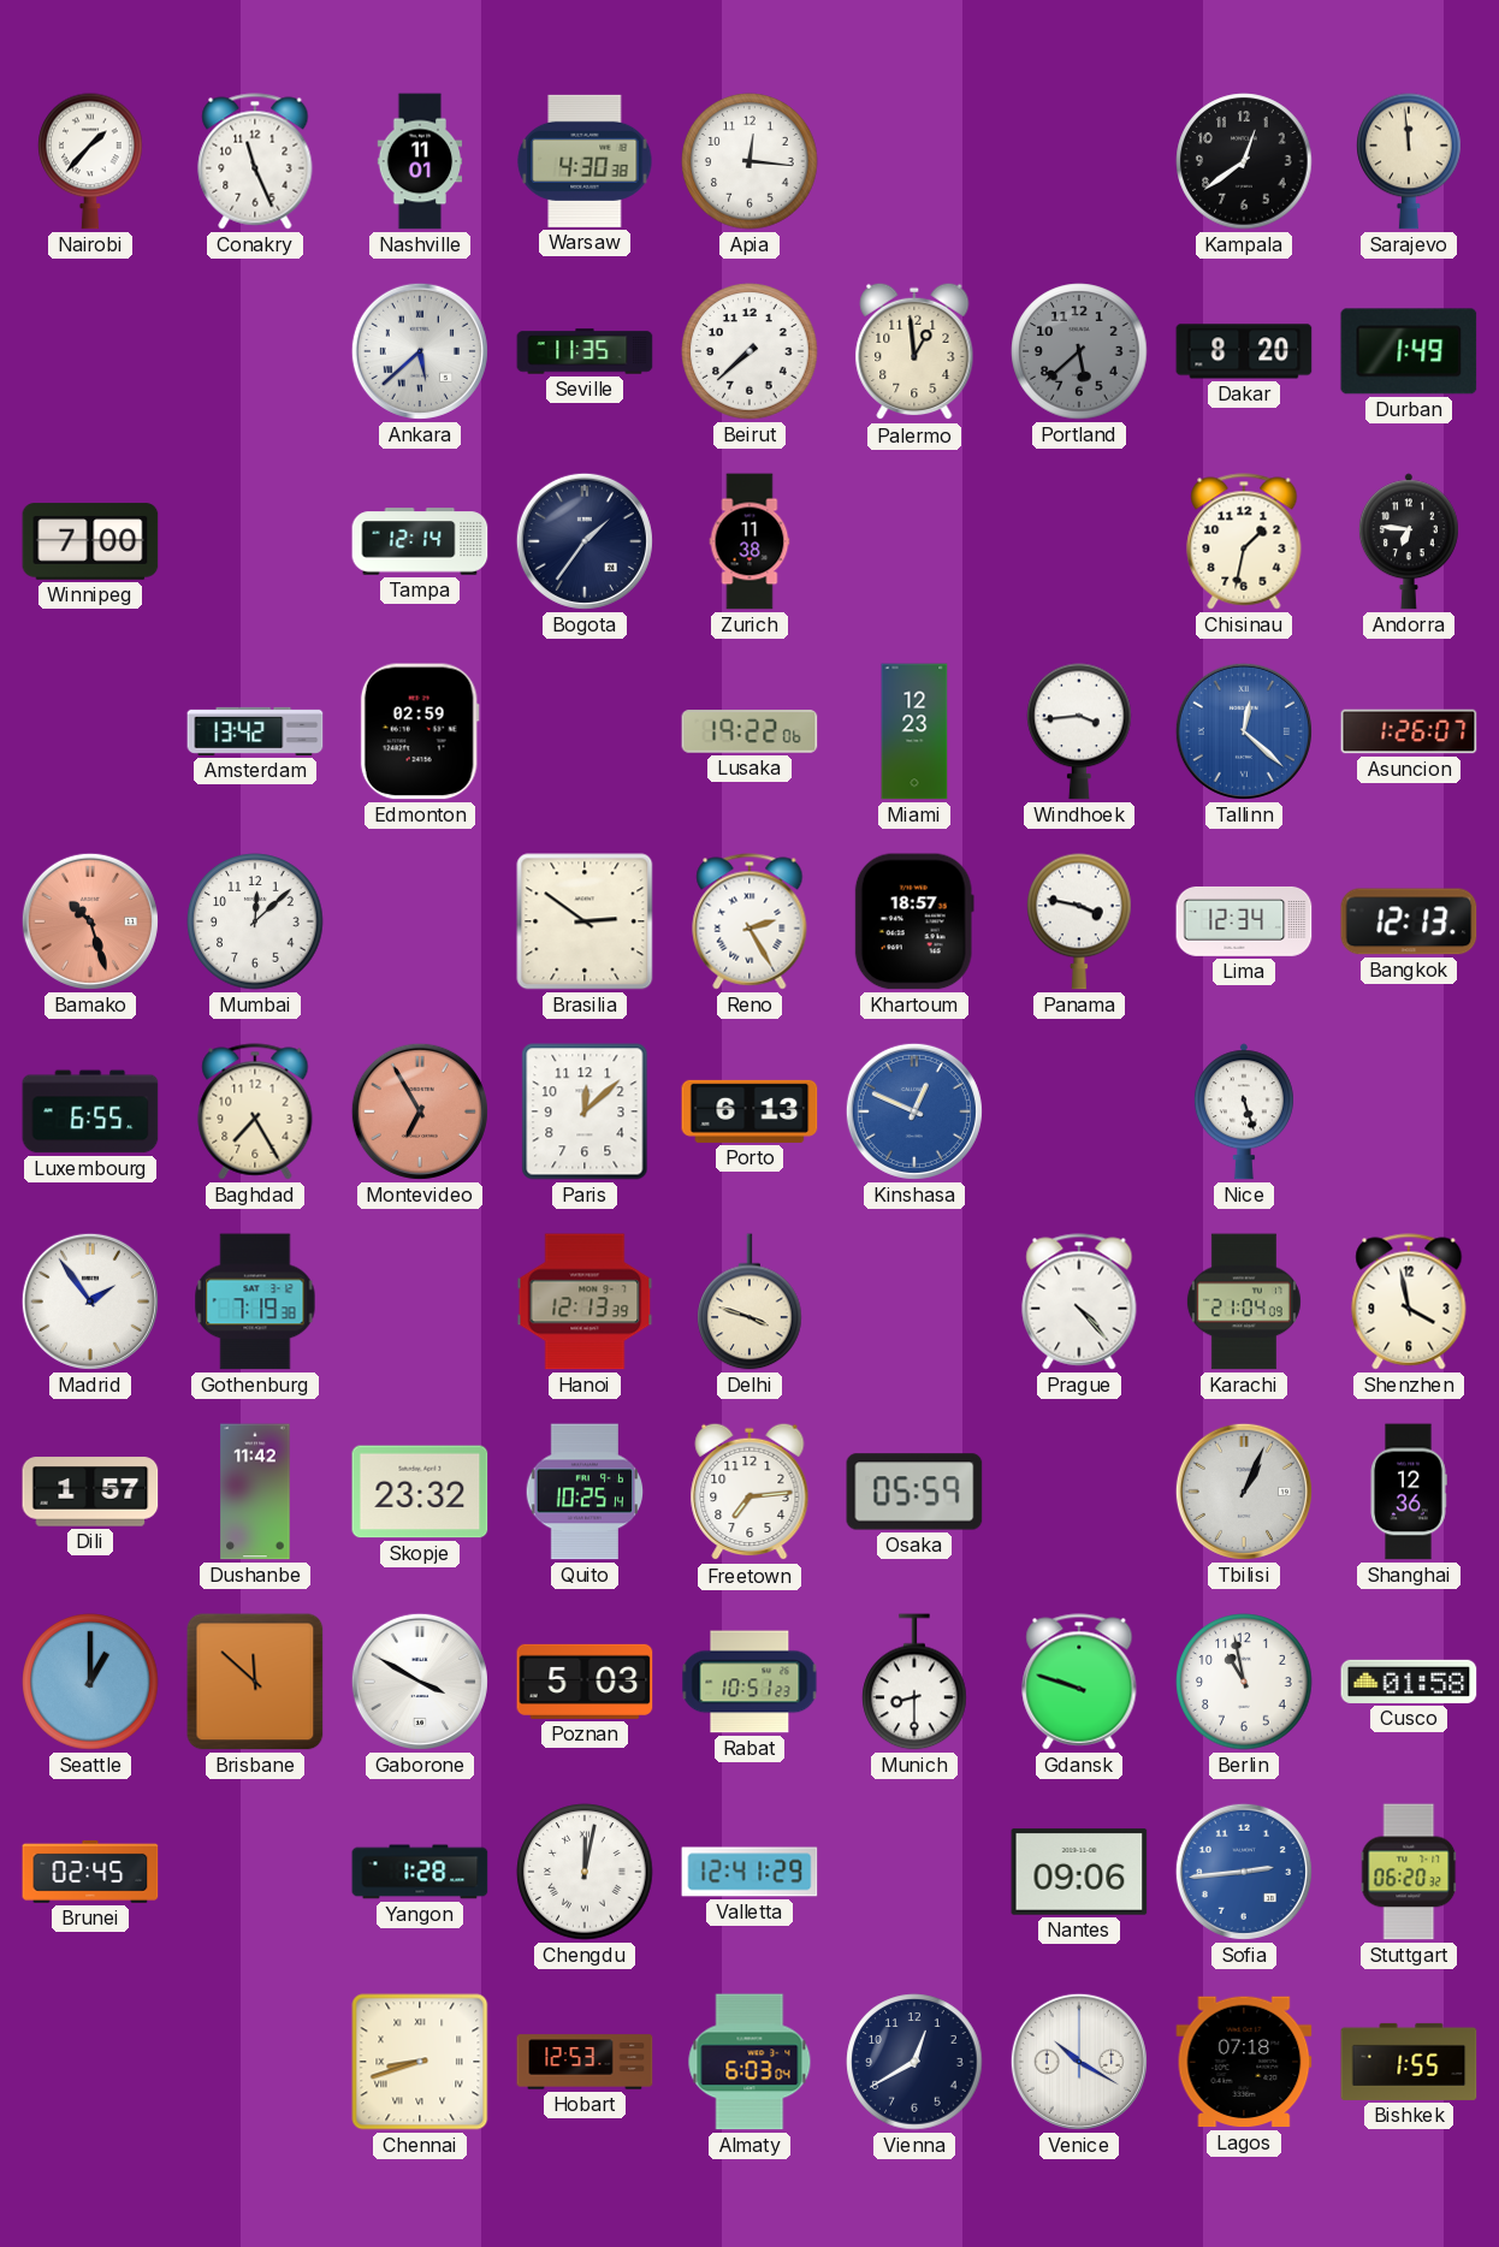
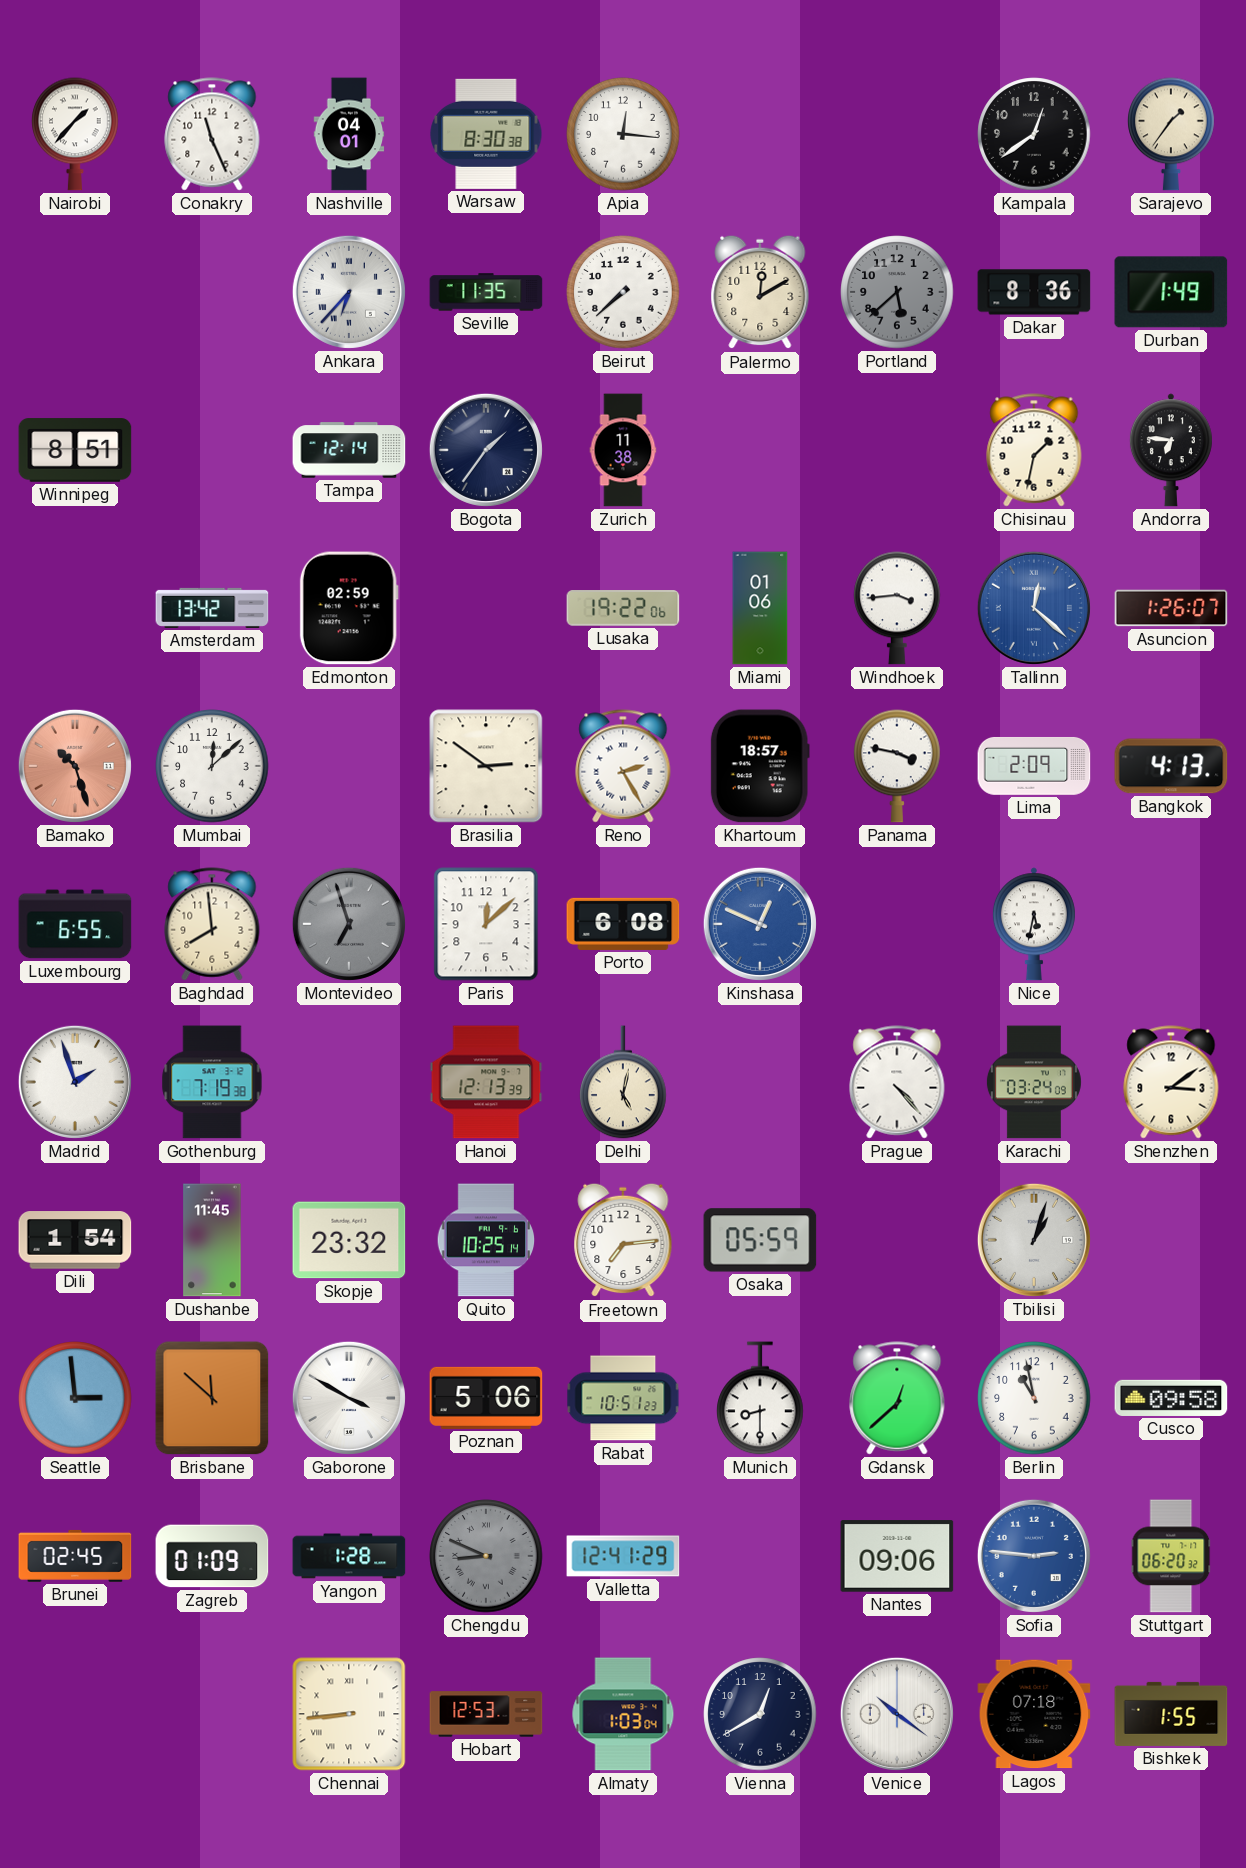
Nashville: 11:01 -> 04:01
Warsaw: 4:30 -> 8:30
Sarajevo: 11:59 -> 1:36
Ankara: 5:38 -> 6:37
Palermo: 12:59 -> 12:10
Dakar: 8:20 -> 8:36
Winnipeg: 7:00 -> 8:51
Miami: 12:23 -> 01:06
Lima: 12:34 -> 2:09
Bangkok: 12:13 -> 4:13
Baghdad: 7:25 -> 7:59
Montevideo: 6:55 -> 6:57
Montevideo dial: salmon -> grey
Porto: 6:13 -> 6:08
Nice: 5:27 -> 5:32
Madrid: 1:54 -> 1:57
Delhi: 3:48 -> 5:02
Karachi: 21:04 -> 03:24
Shenzhen: 3:58 -> 3:09
Dili: 1:57 -> 1:54
Dushanbe: 11:42 -> 11:45
Tbilisi: 1:04 -> 1:03
Shanghai: 12:36 -> none
Seattle: 1:00 -> 2:59
Poznan: 5:03 -> 5:06
Gdansk: 9:48 -> 12:38
Cusco: 01:58 -> 09:58
Zagreb: none -> 01:09
Chengdu: 12:02 -> 8:49
Chengdu dial: white -> grey
Sofia: 2:44 -> 2:46
Chennai: 8:42 -> 8:44
Almaty: 6:03 -> 1:03
Venice: 10:20 -> 10:21
